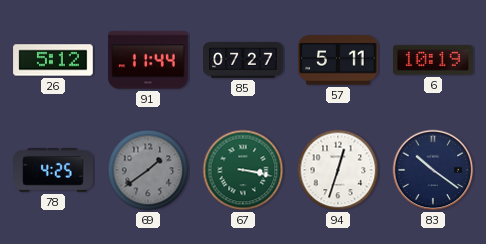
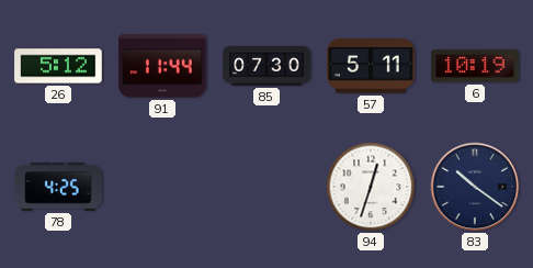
85: 07:27 -> 07:30
69: 1:39 -> none
67: 3:17 -> none
